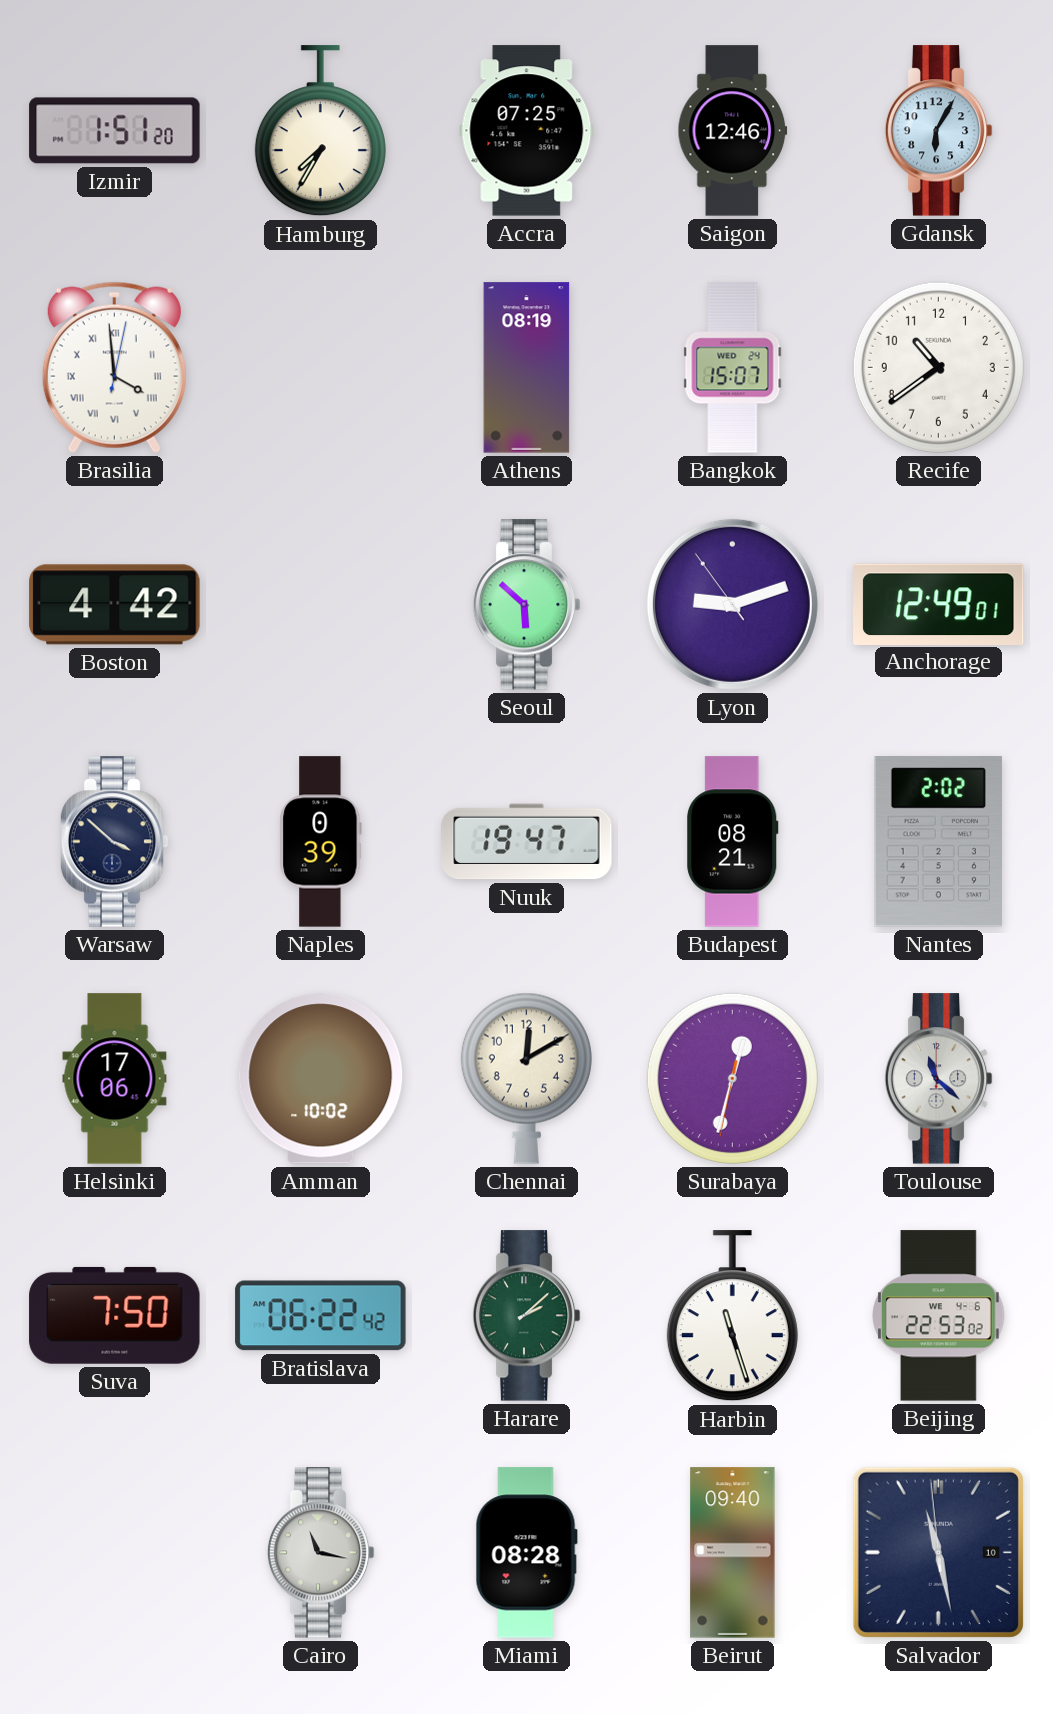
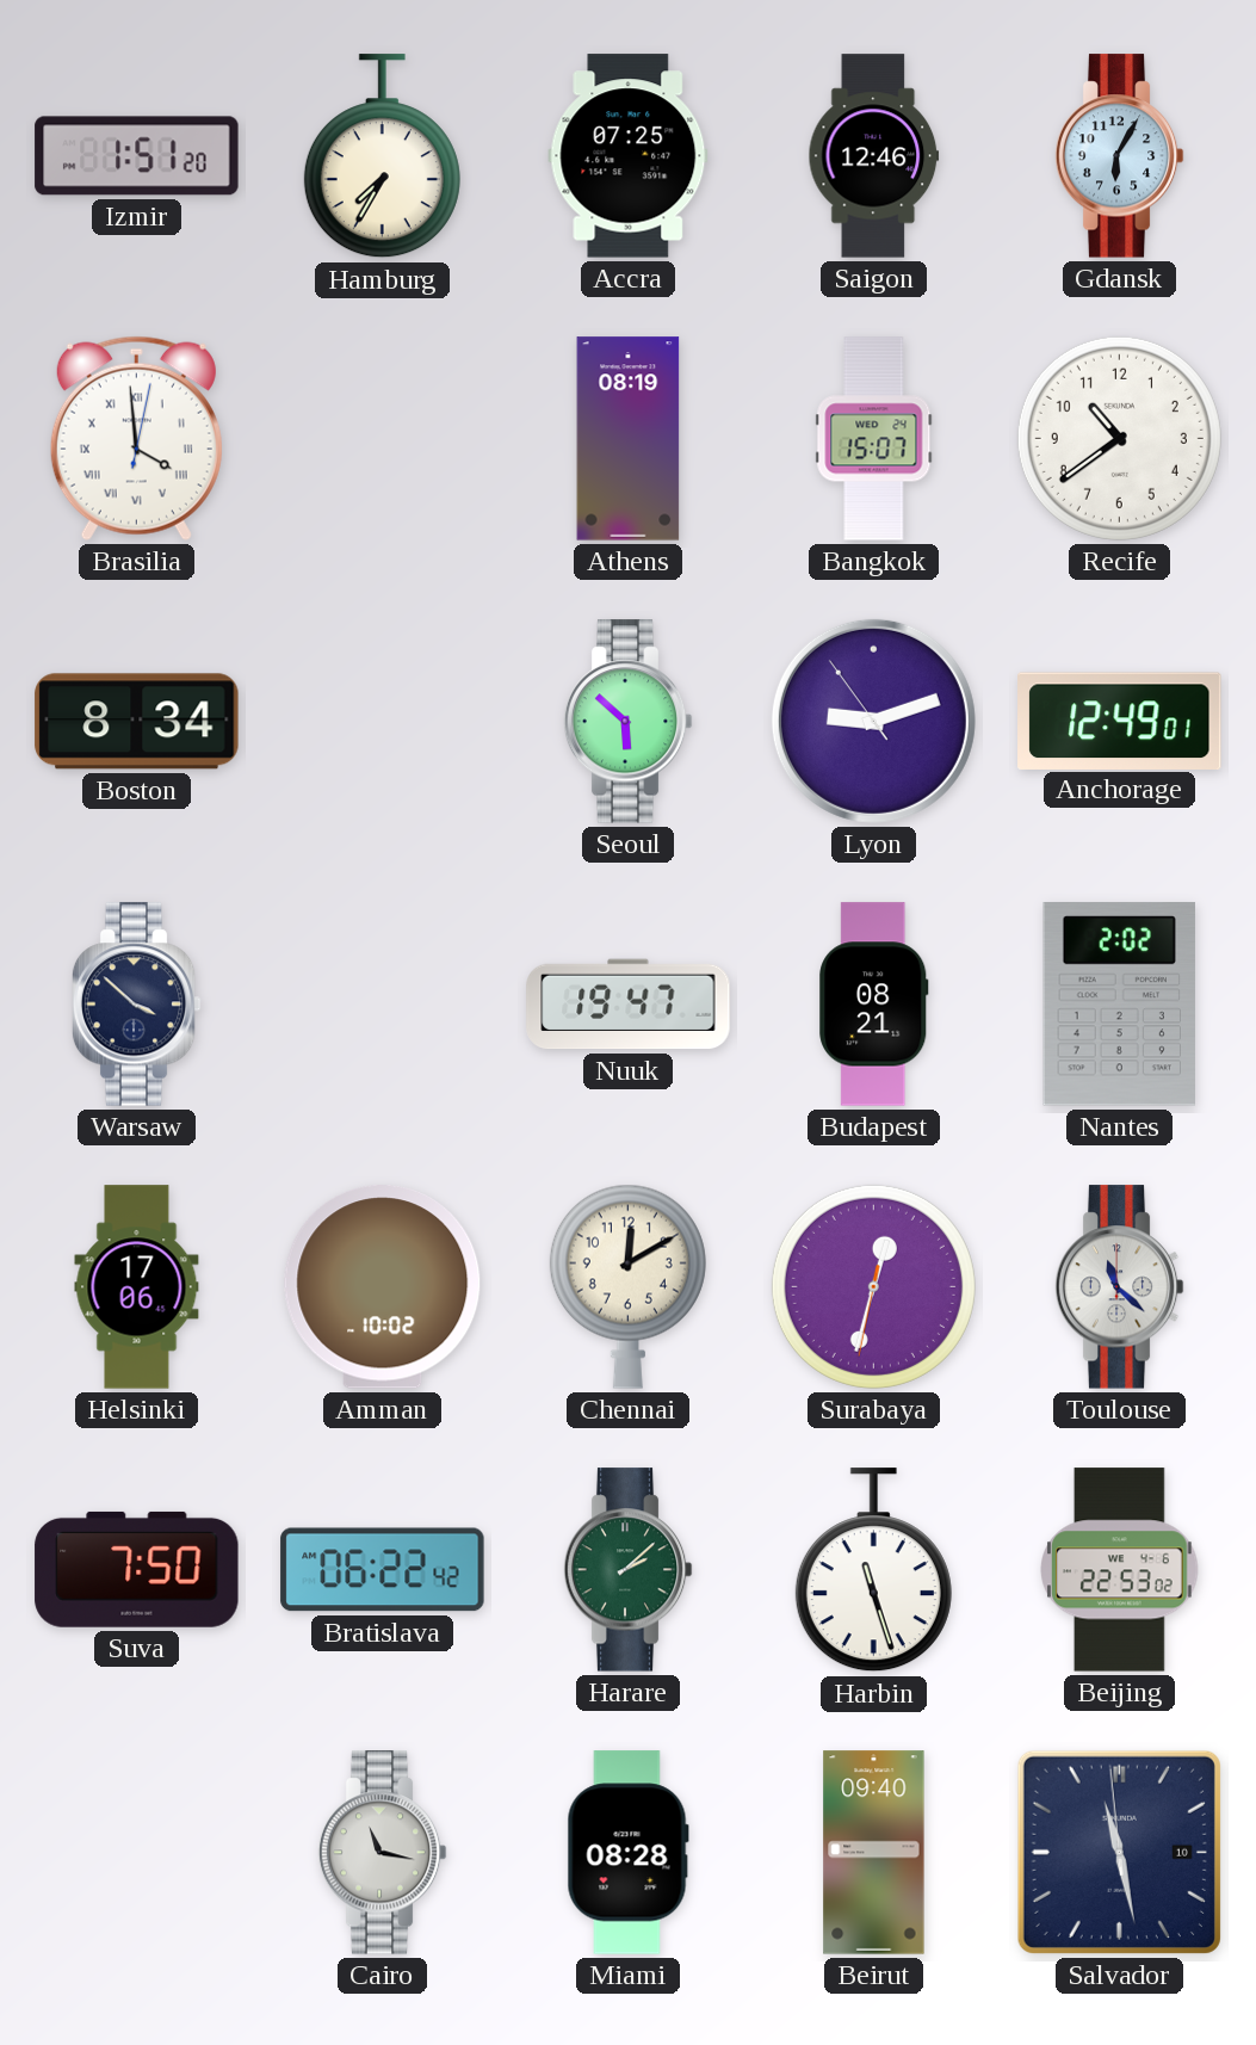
Boston: 4:42 -> 8:34
Naples: 0:39 -> none
